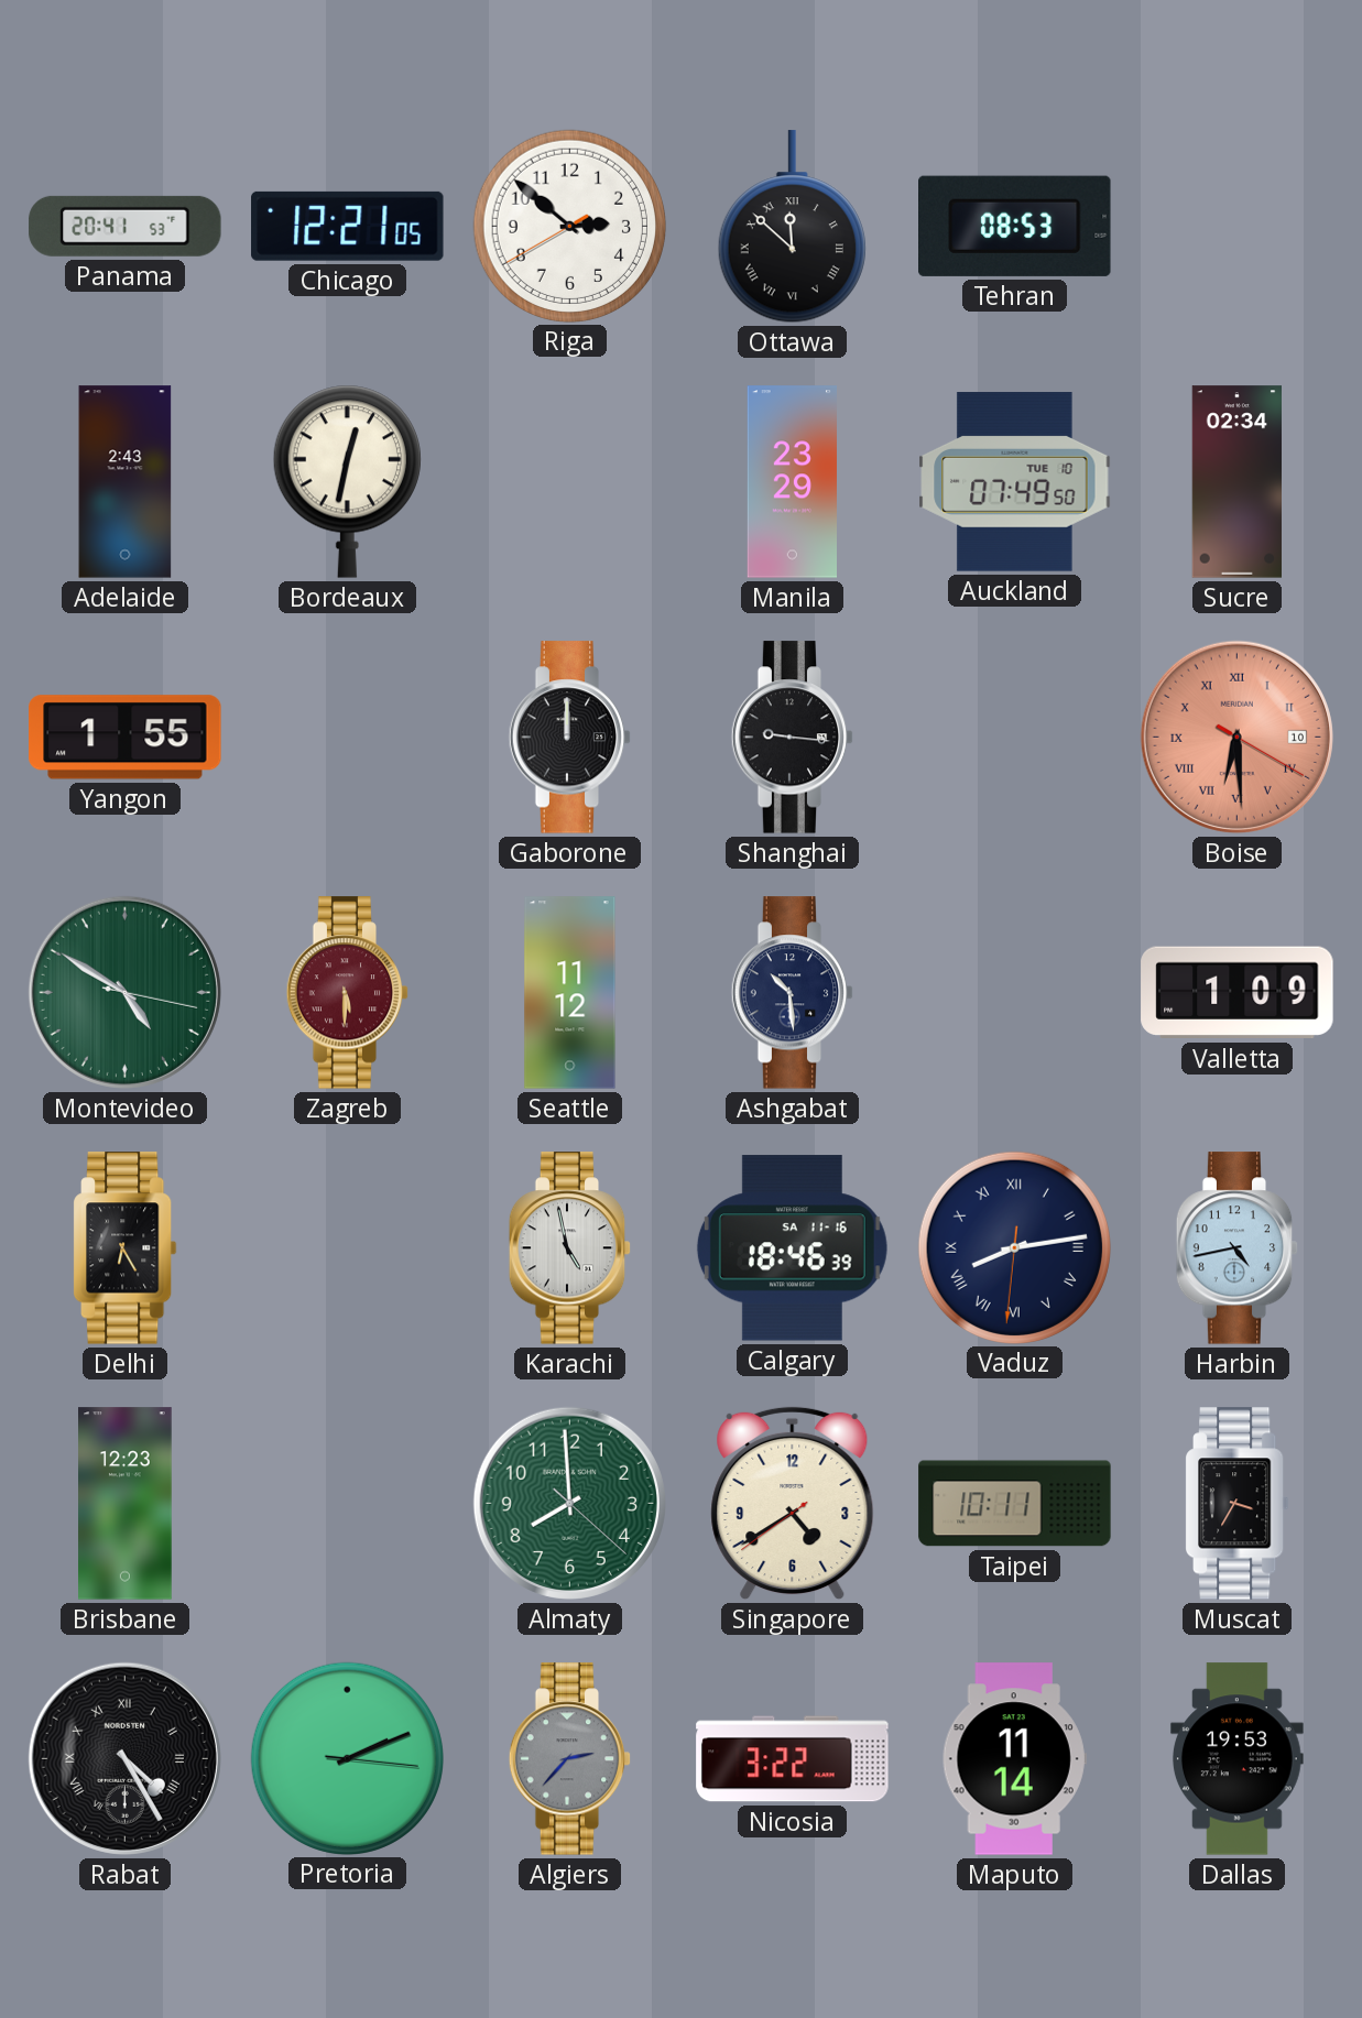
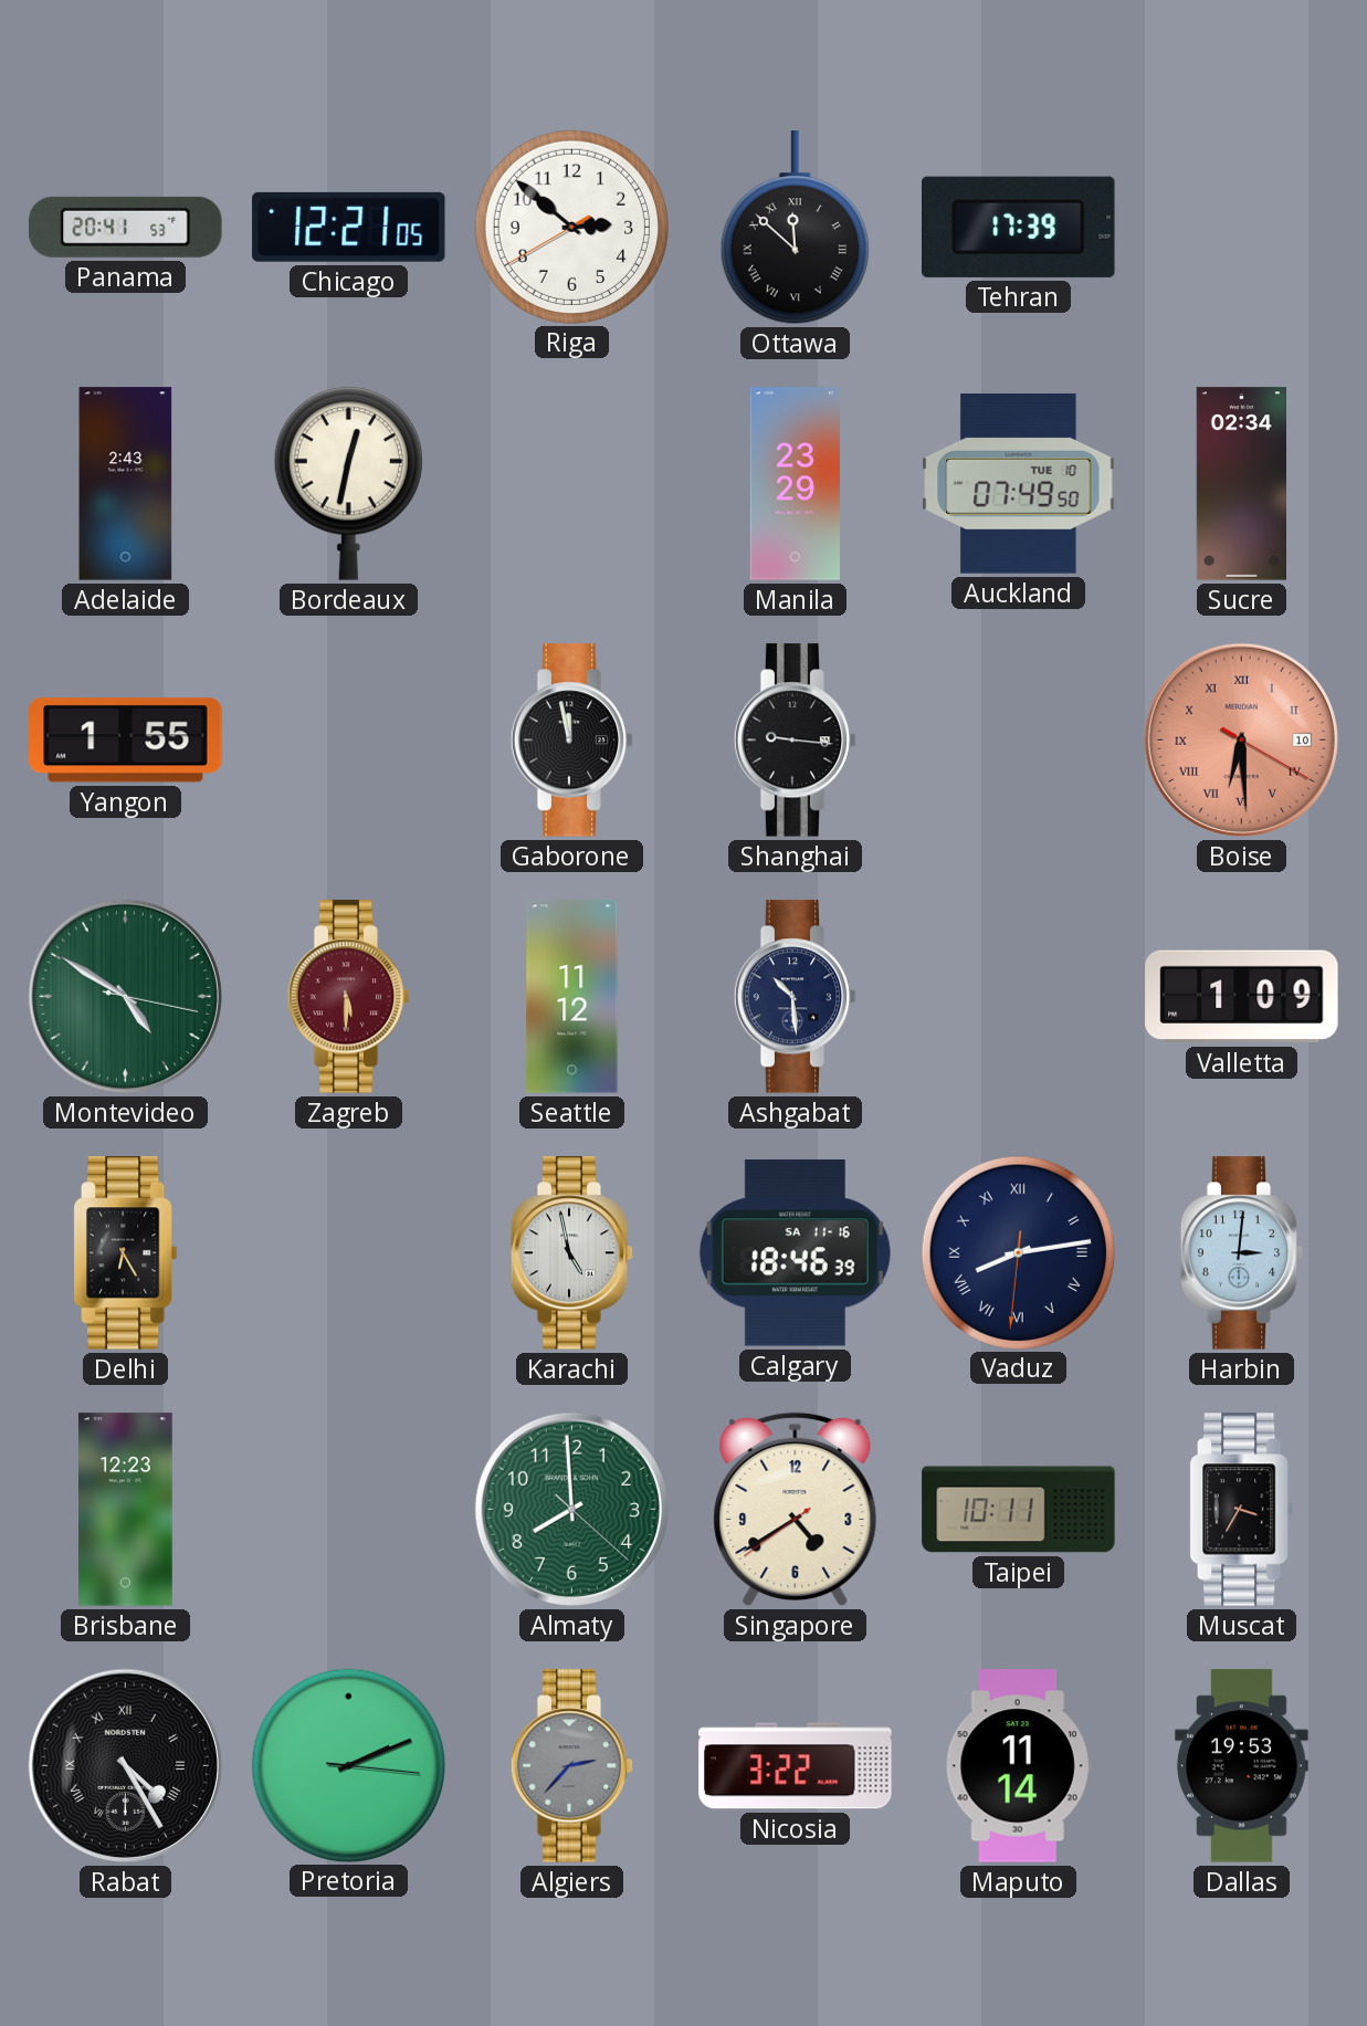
Tehran: 08:53 -> 17:39
Gaborone: 12:00 -> 11:58
Harbin: 4:43 -> 3:01
